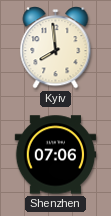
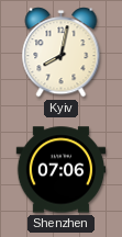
Kyiv: 7:59 -> 8:02
